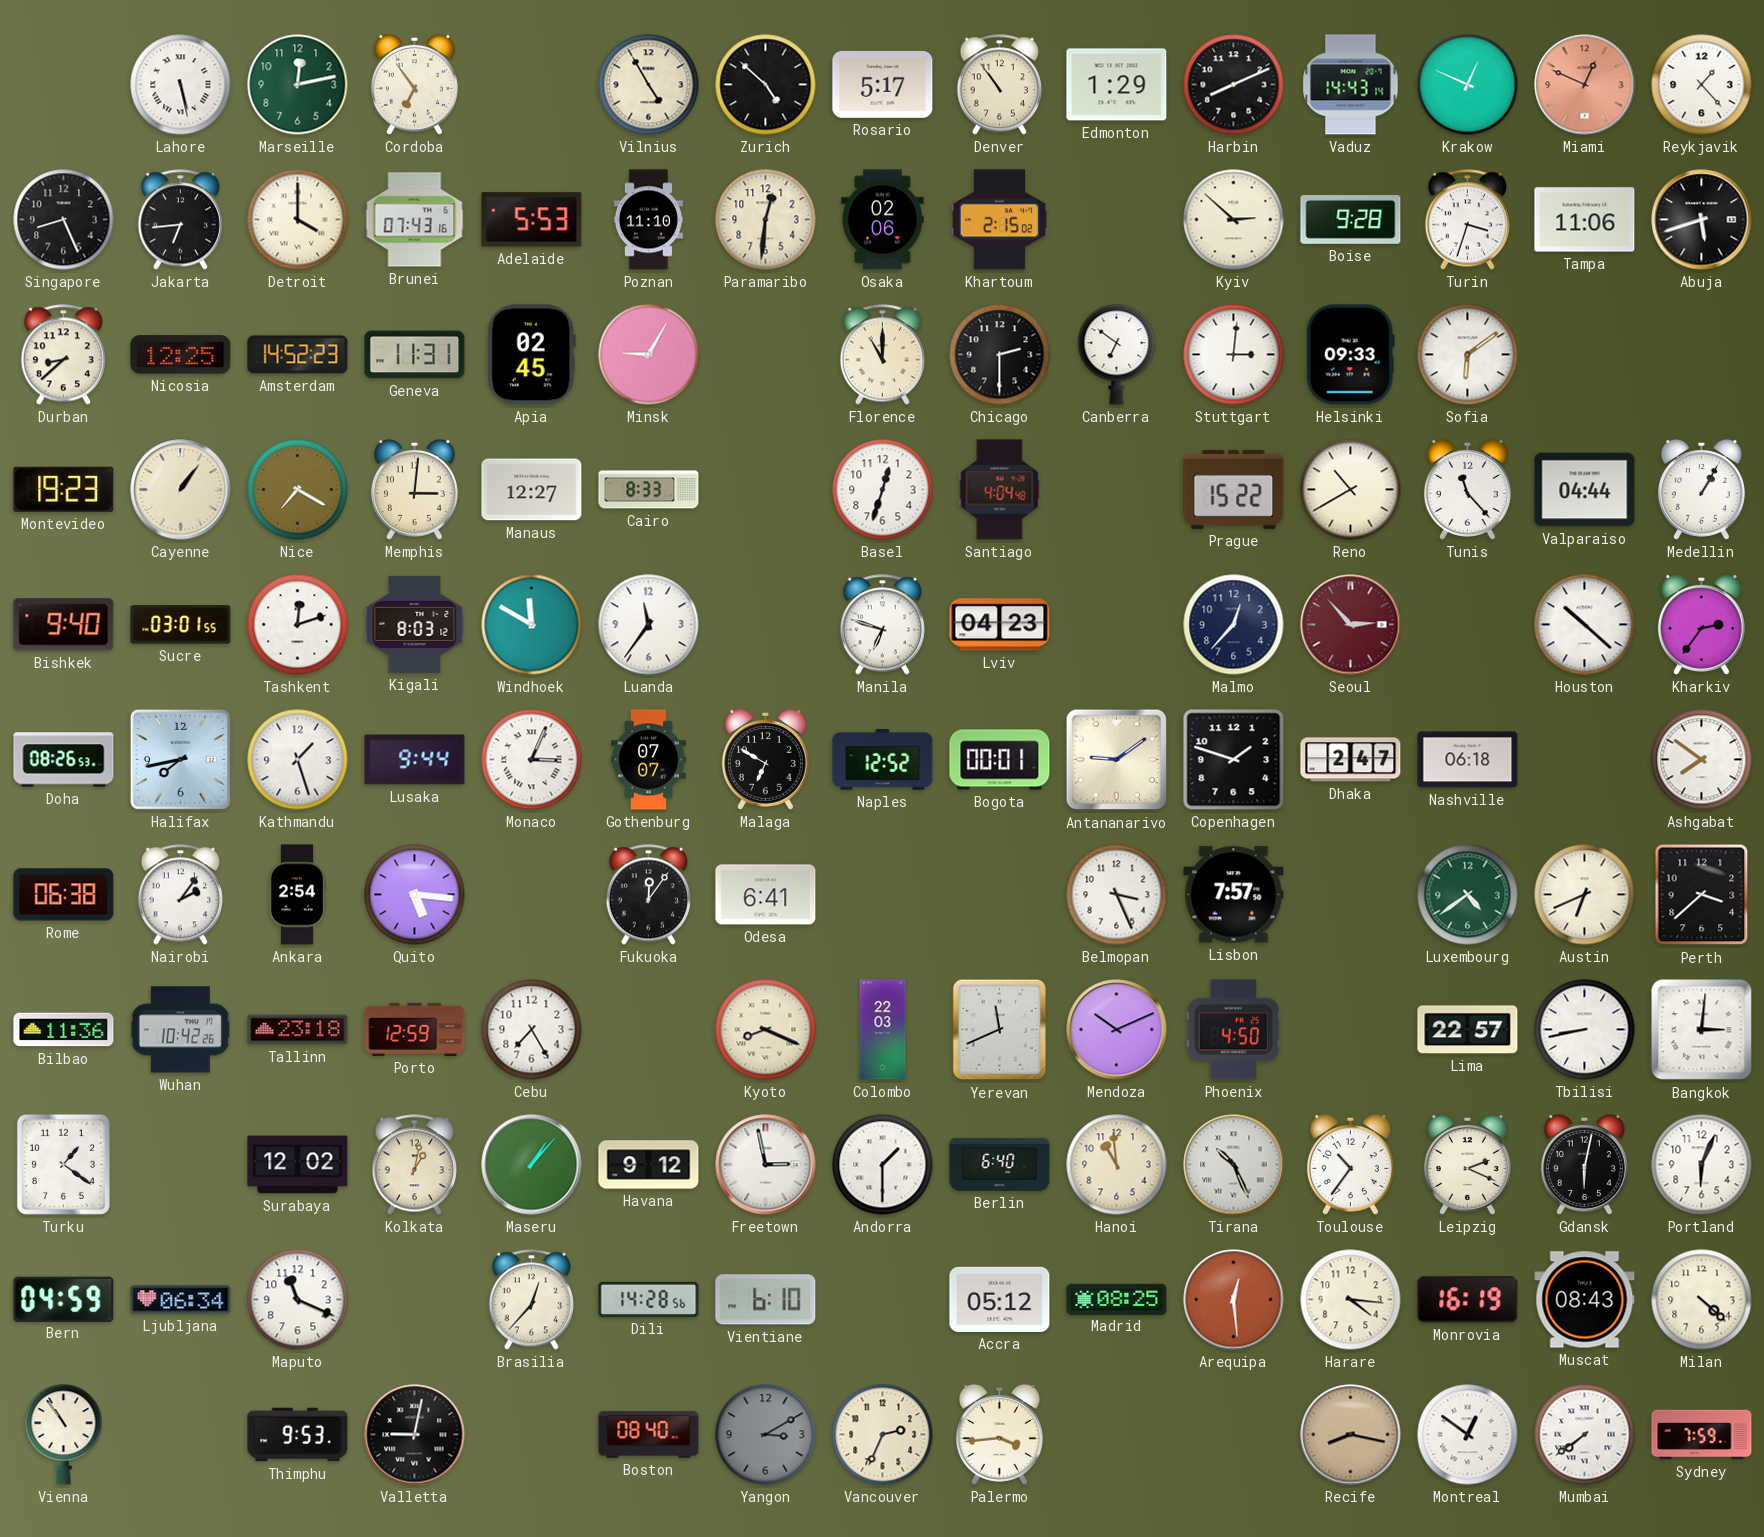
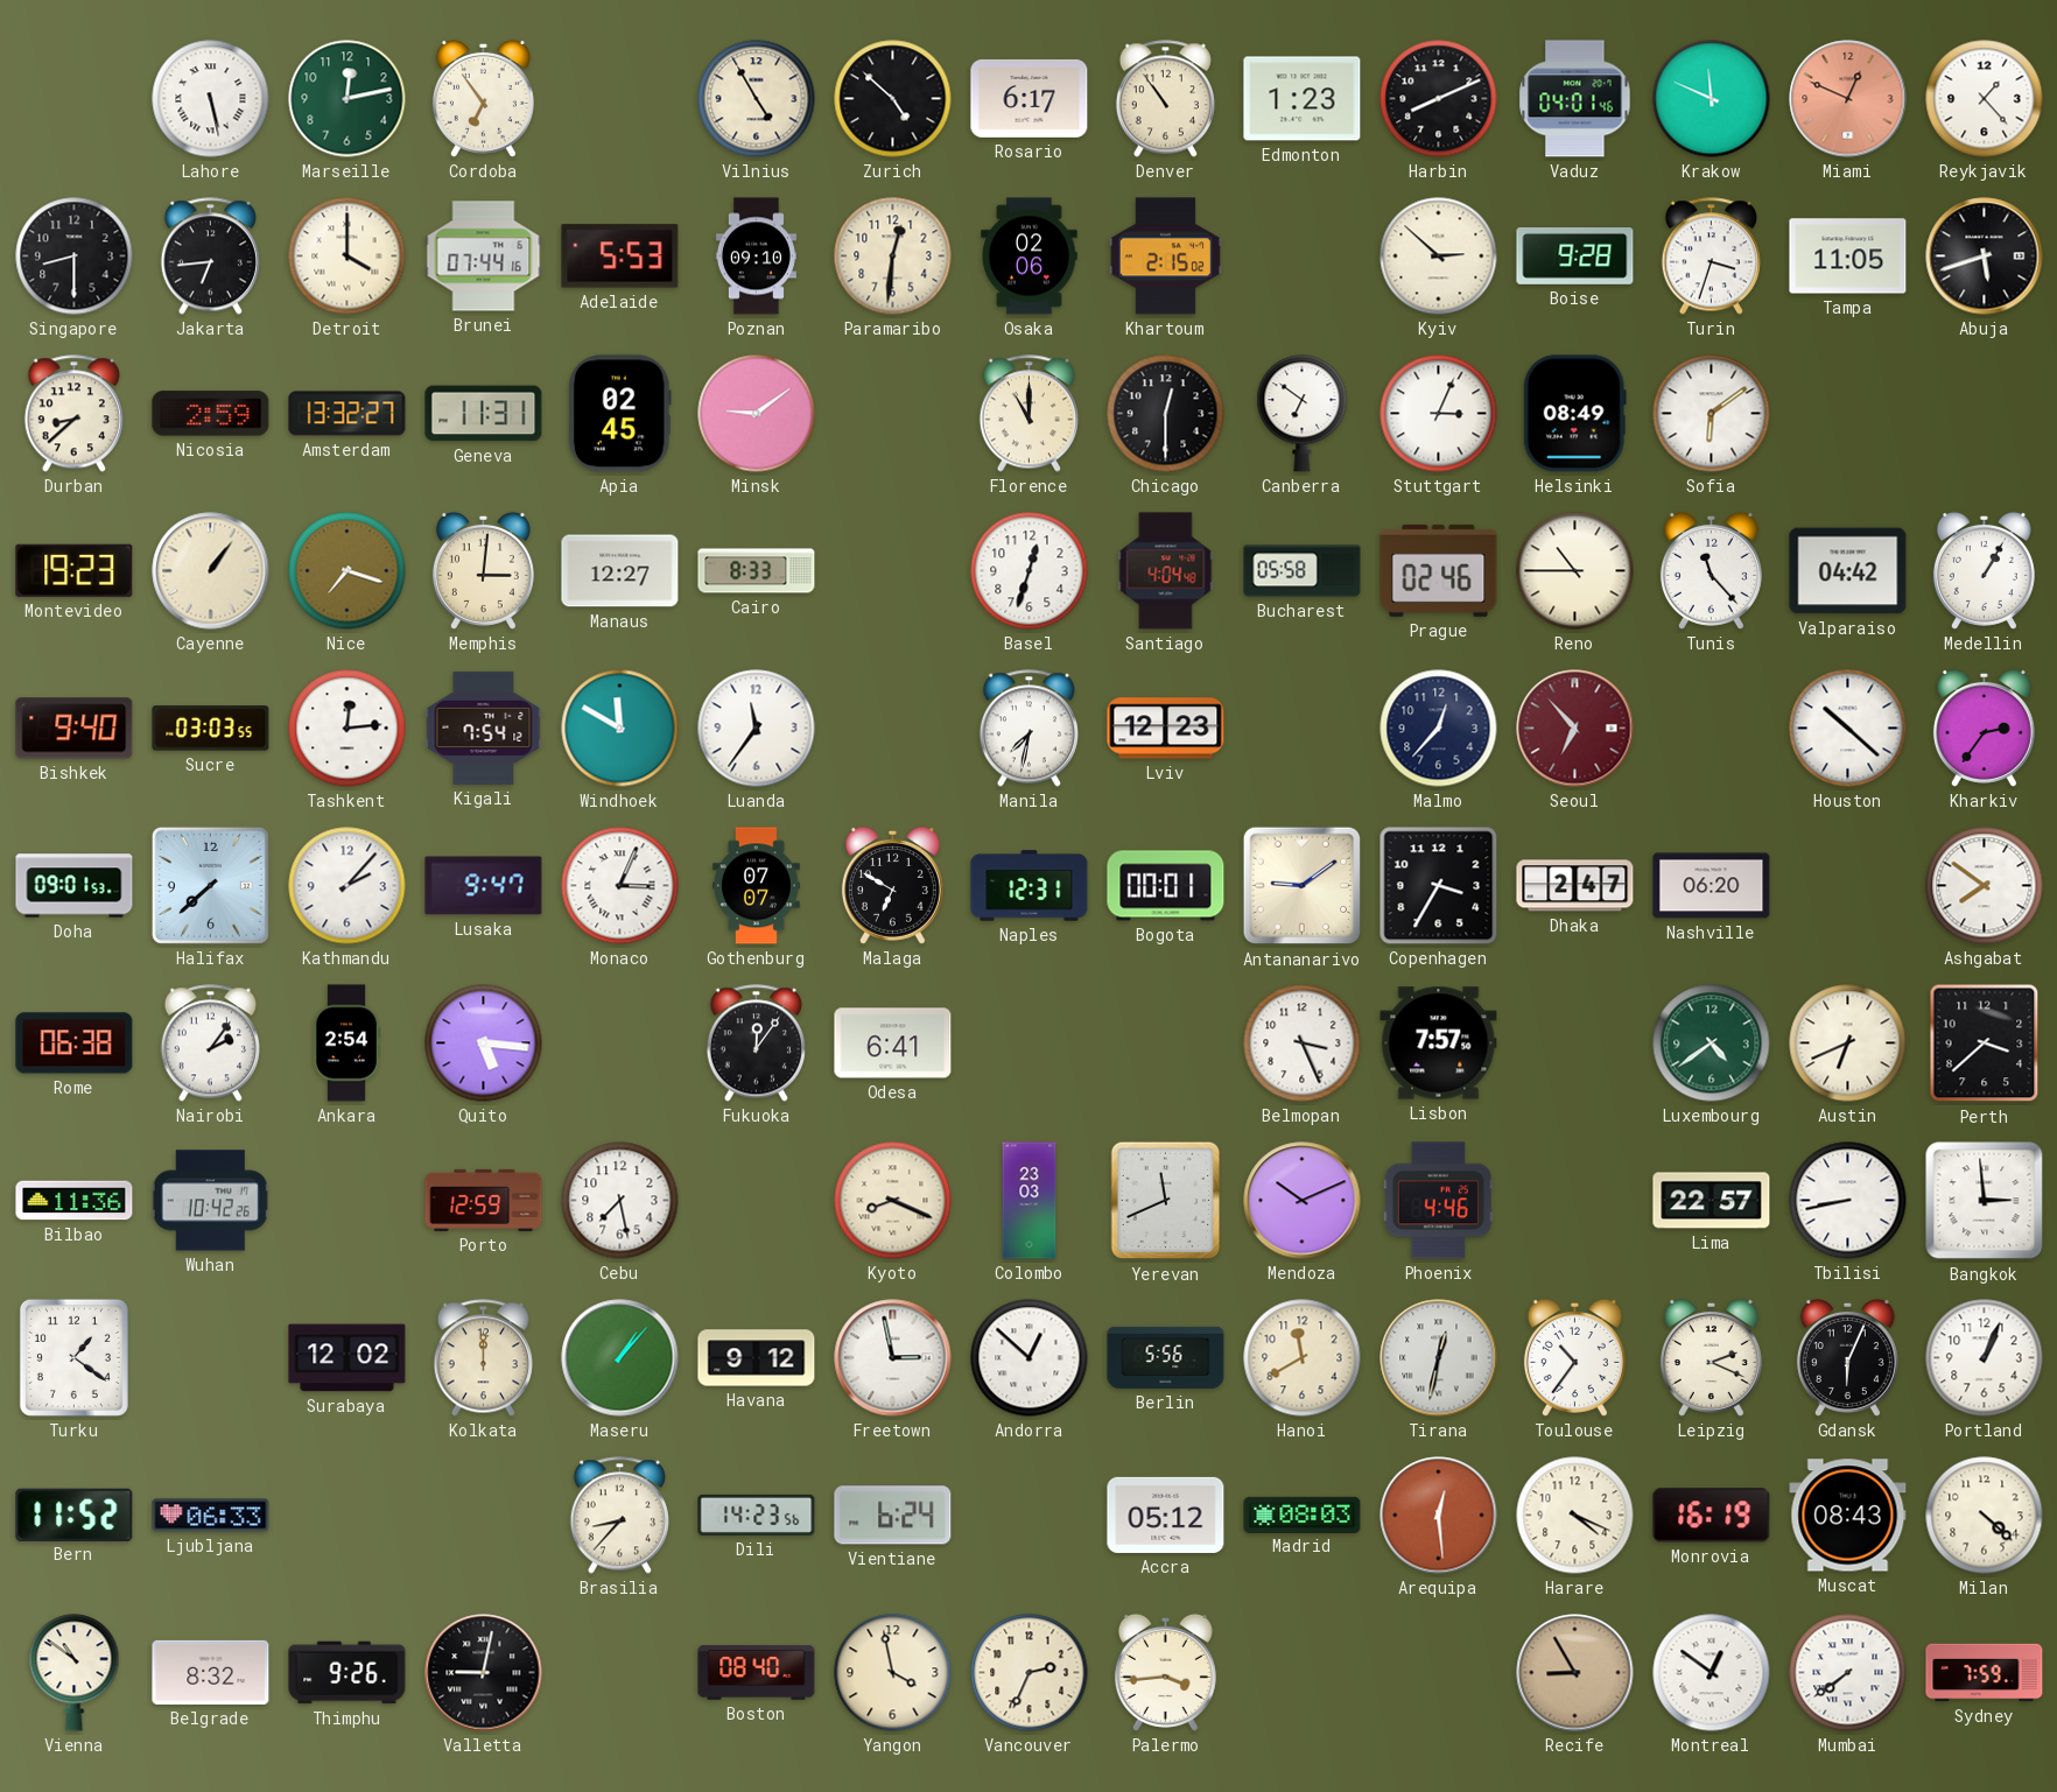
Rosario: 5:17 -> 6:17
Edmonton: 1:29 -> 1:23
Vaduz: 14:43 -> 04:01
Krakow: 12:49 -> 11:49
Singapore: 8:26 -> 8:30
Brunei: 07:43 -> 07:44
Poznan: 11:10 -> 09:10
Tampa: 11:06 -> 11:05
Nicosia: 12:25 -> 2:59
Amsterdam: 14:52 -> 13:32
Minsk: 9:05 -> 9:09
Chicago: 2:30 -> 12:30
Stuttgart: 3:01 -> 3:04
Helsinki: 09:33 -> 08:49
Nice: 7:20 -> 7:18
Bucharest: none -> 05:58
Prague: 15:22 -> 02:46
Reno: 10:40 -> 10:45
Valparaiso: 04:44 -> 04:42
Sucre: 03:01 -> 03:03
Tashkent: 12:12 -> 12:14
Kigali: 8:03 -> 7:54
Manila: 6:48 -> 7:32
Lviv: 04:23 -> 12:23
Seoul: 2:53 -> 6:53
Doha: 08:26 -> 09:01
Halifax: 7:43 -> 7:38
Kathmandu: 1:27 -> 2:07
Lusaka: 9:44 -> 9:47
Naples: 12:52 -> 12:31
Copenhagen: 1:48 -> 3:35
Nashville: 06:18 -> 06:20
Tallinn: 23:18 -> none
Cebu: 7:25 -> 7:28
Colombo: 22:03 -> 23:03
Phoenix: 4:50 -> 4:46
Bangkok: 3:01 -> 2:59
Kolkata: 1:02 -> 12:00
Andorra: 1:30 -> 12:52
Berlin: 6:40 -> 5:56
Hanoi: 10:59 -> 11:40
Tirana: 10:26 -> 12:32
Gdansk: 6:02 -> 6:04
Portland: 6:04 -> 1:04
Bern: 04:59 -> 11:52
Ljubljana: 06:34 -> 06:33
Maputo: 11:19 -> none
Brasilia: 12:37 -> 8:37
Dili: 14:28 -> 14:23
Vientiane: 6:10 -> 6:24
Madrid: 08:25 -> 08:03
Harare: 4:16 -> 4:19
Vienna: 10:54 -> 10:51
Belgrade: none -> 8:32
Thimphu: 9:53 -> 9:26
Yangon: 3:10 -> 3:58
Yangon dial: grey -> cream
Recife: 8:17 -> 8:55
